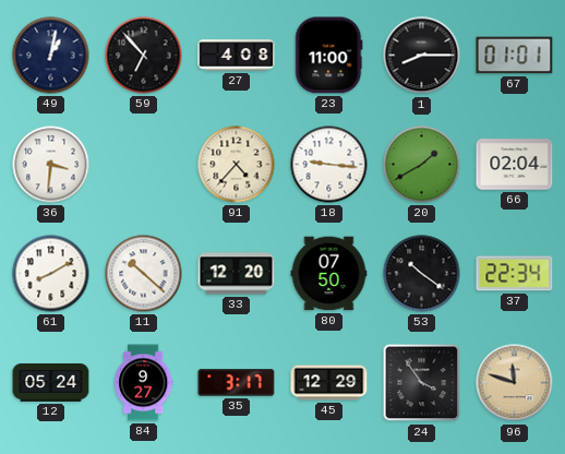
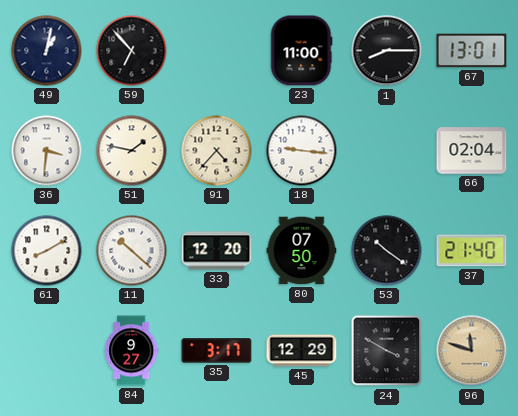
27: 4:08 -> none
67: 01:01 -> 13:01
51: none -> 1:47
20: 1:40 -> none
37: 22:34 -> 21:40
12: 05:24 -> none
24: 3:54 -> 3:50
